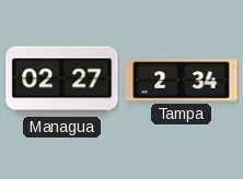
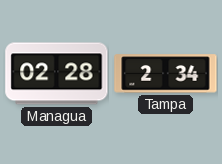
Managua: 02:27 -> 02:28
